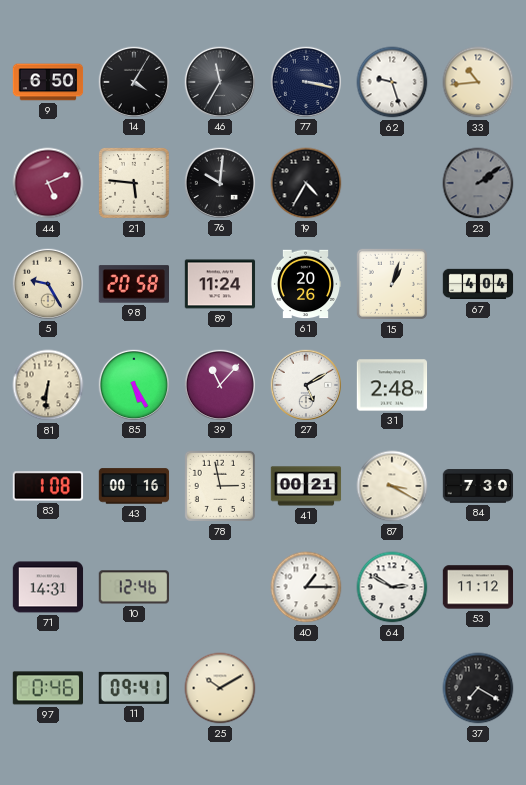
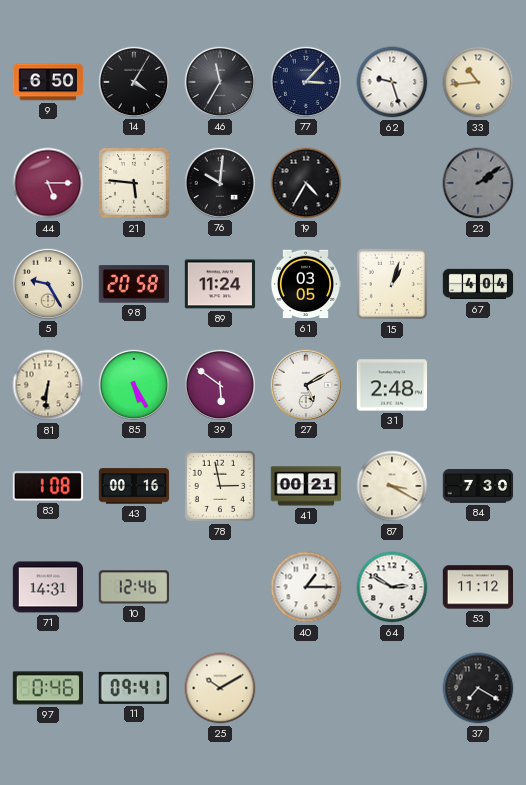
77: 3:17 -> 3:07
44: 5:11 -> 5:15
61: 20:26 -> 03:05
39: 11:07 -> 5:51
